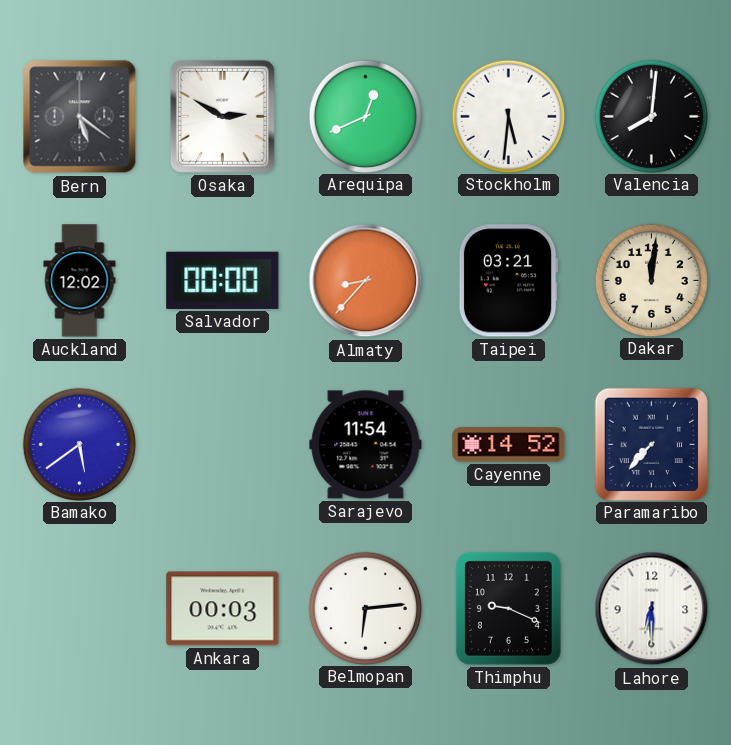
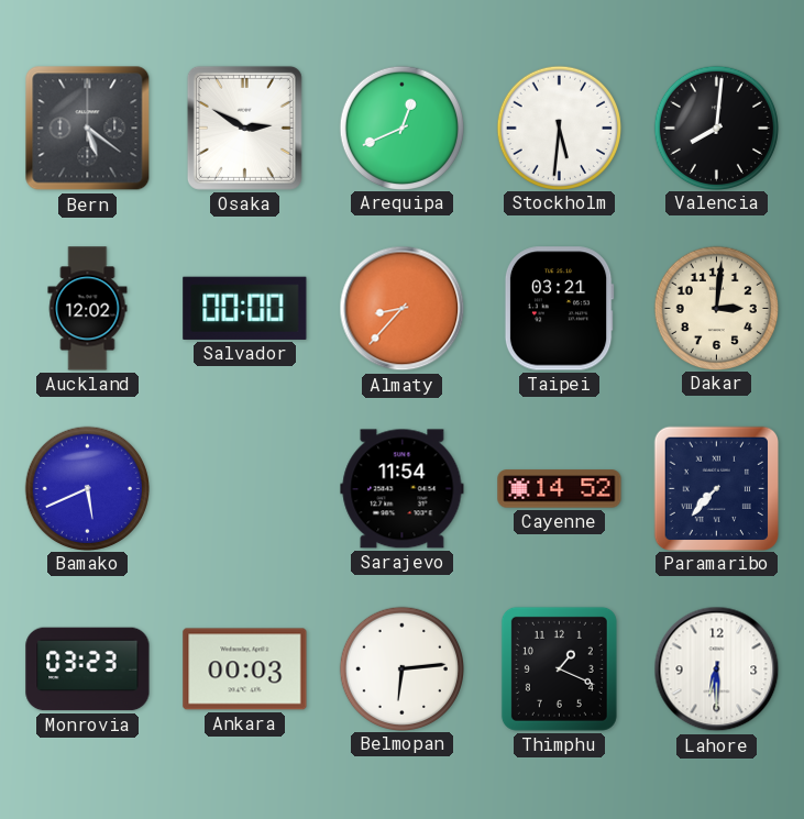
Dakar: 12:01 -> 3:01
Bamako: 5:39 -> 5:41
Monrovia: none -> 03:23
Thimphu: 9:19 -> 1:19
